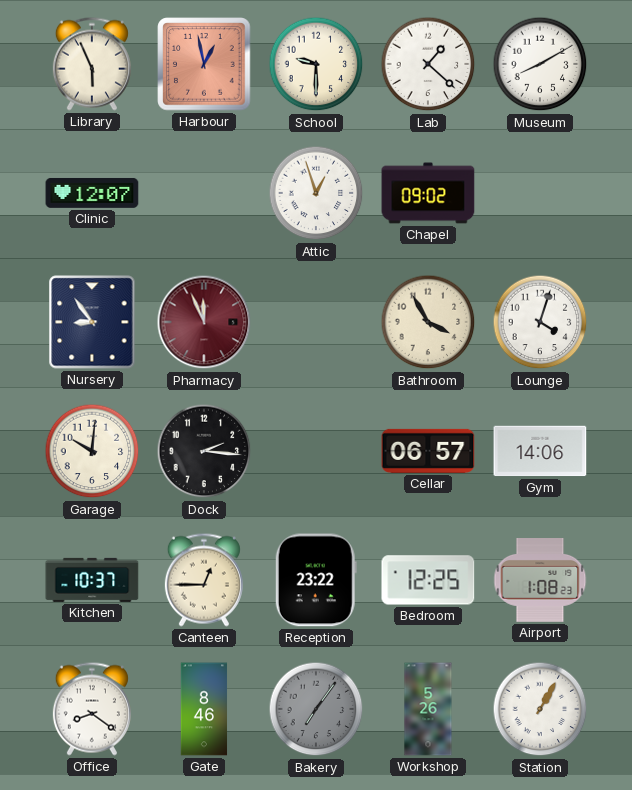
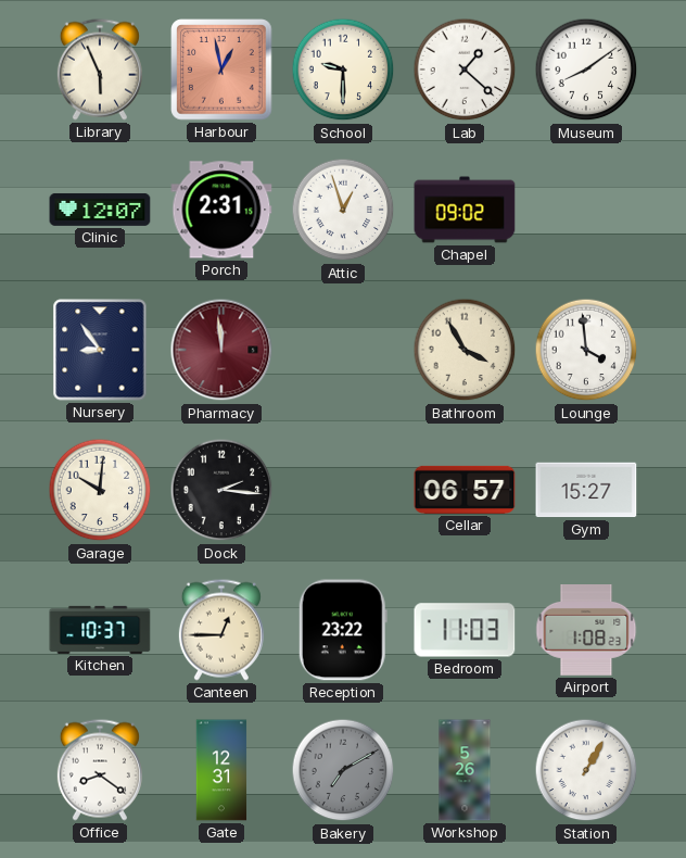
Museum: 8:10 -> 8:09
Porch: none -> 2:31
Pharmacy: 11:56 -> 11:59
Lounge: 4:03 -> 3:59
Gym: 14:06 -> 15:27
Bedroom: 12:25 -> 11:03
Gate: 8:46 -> 12:31
Bakery: 7:06 -> 7:10
